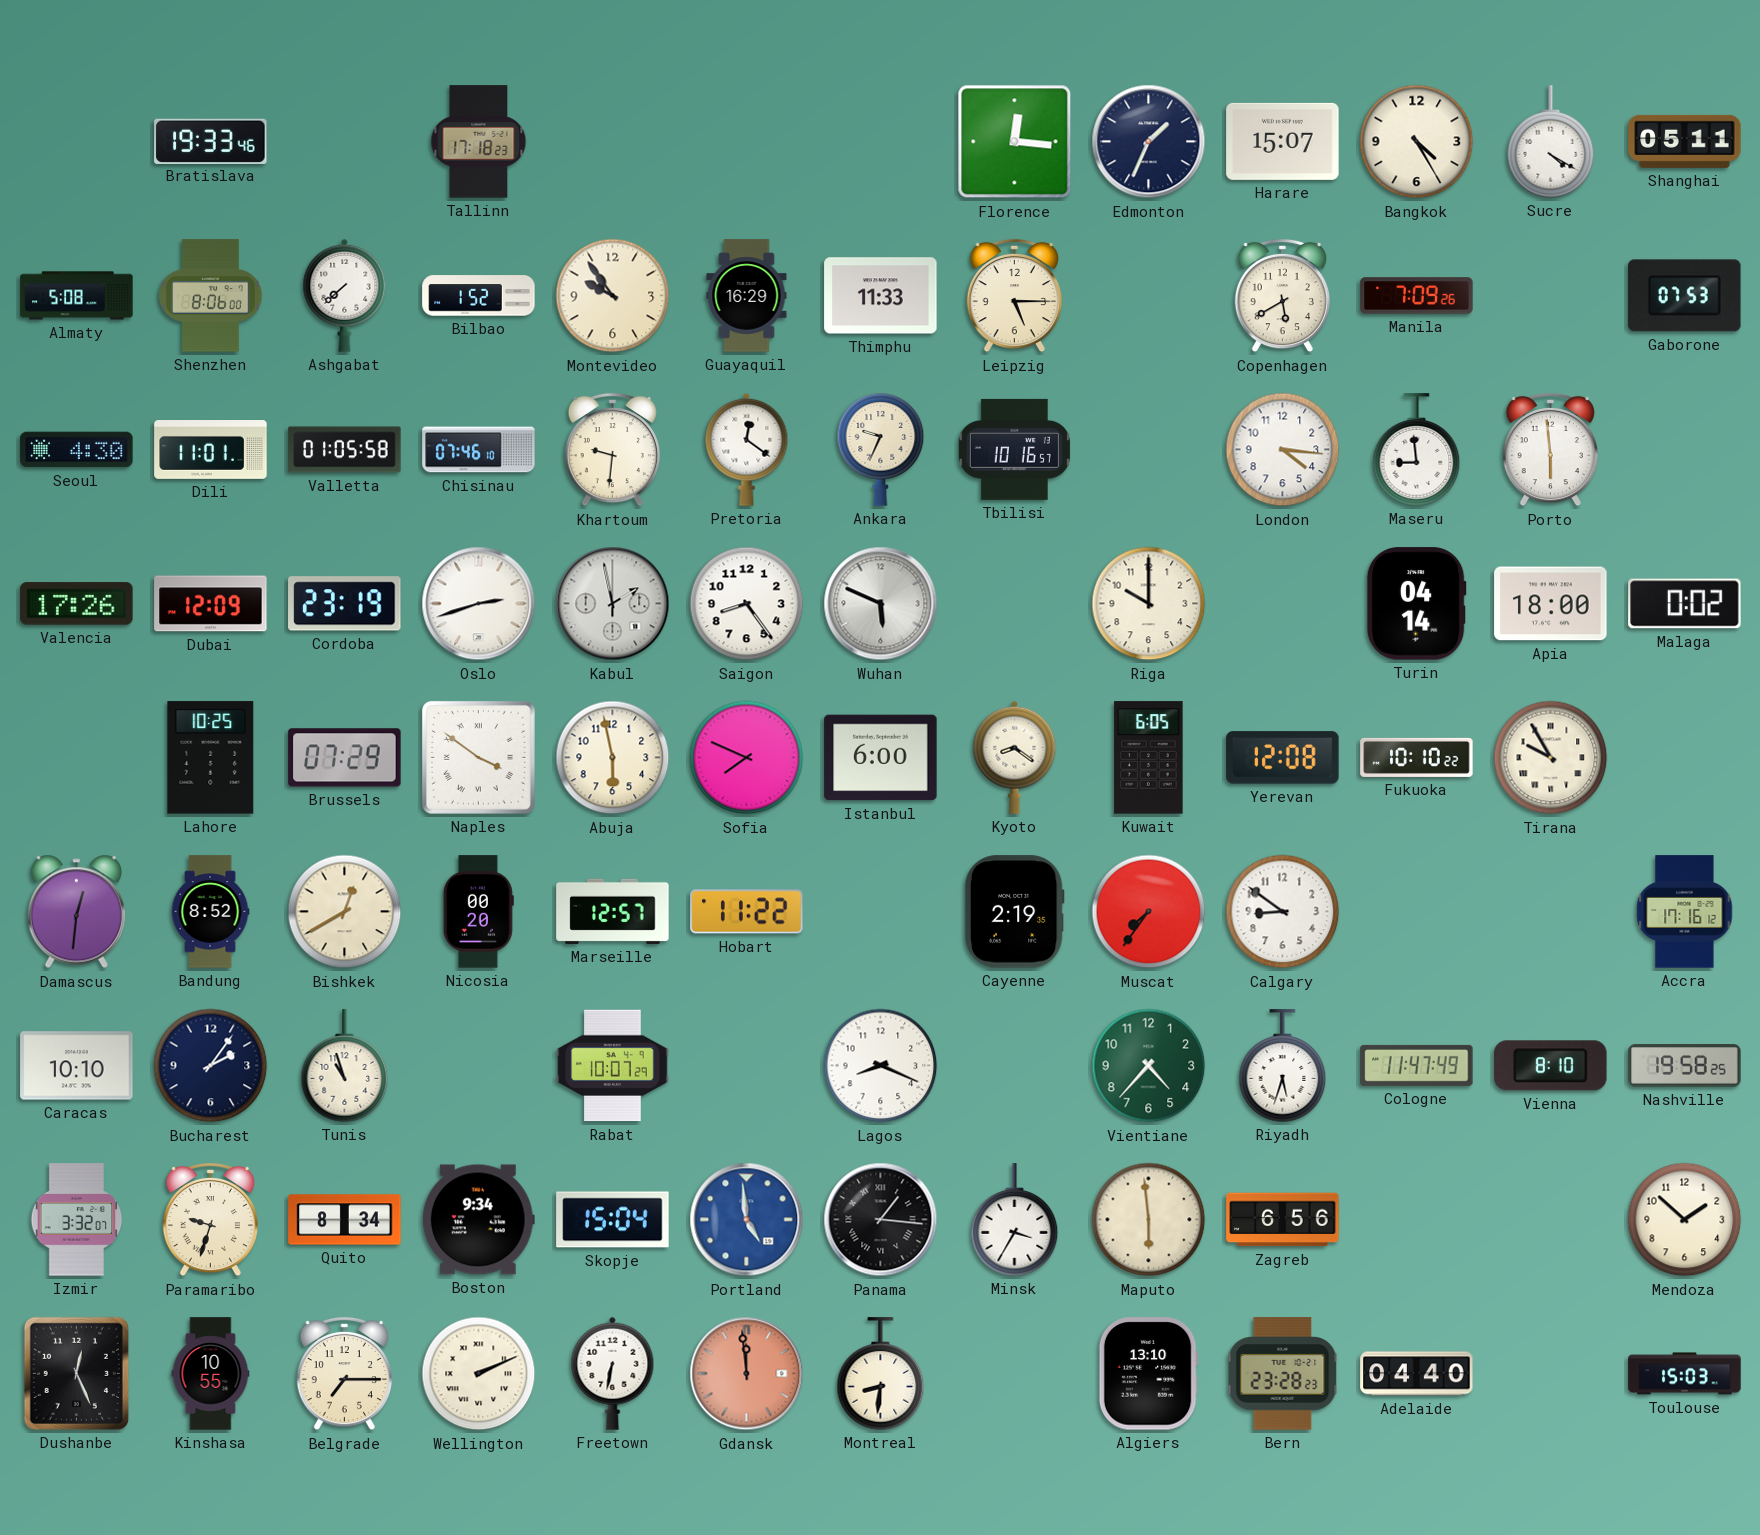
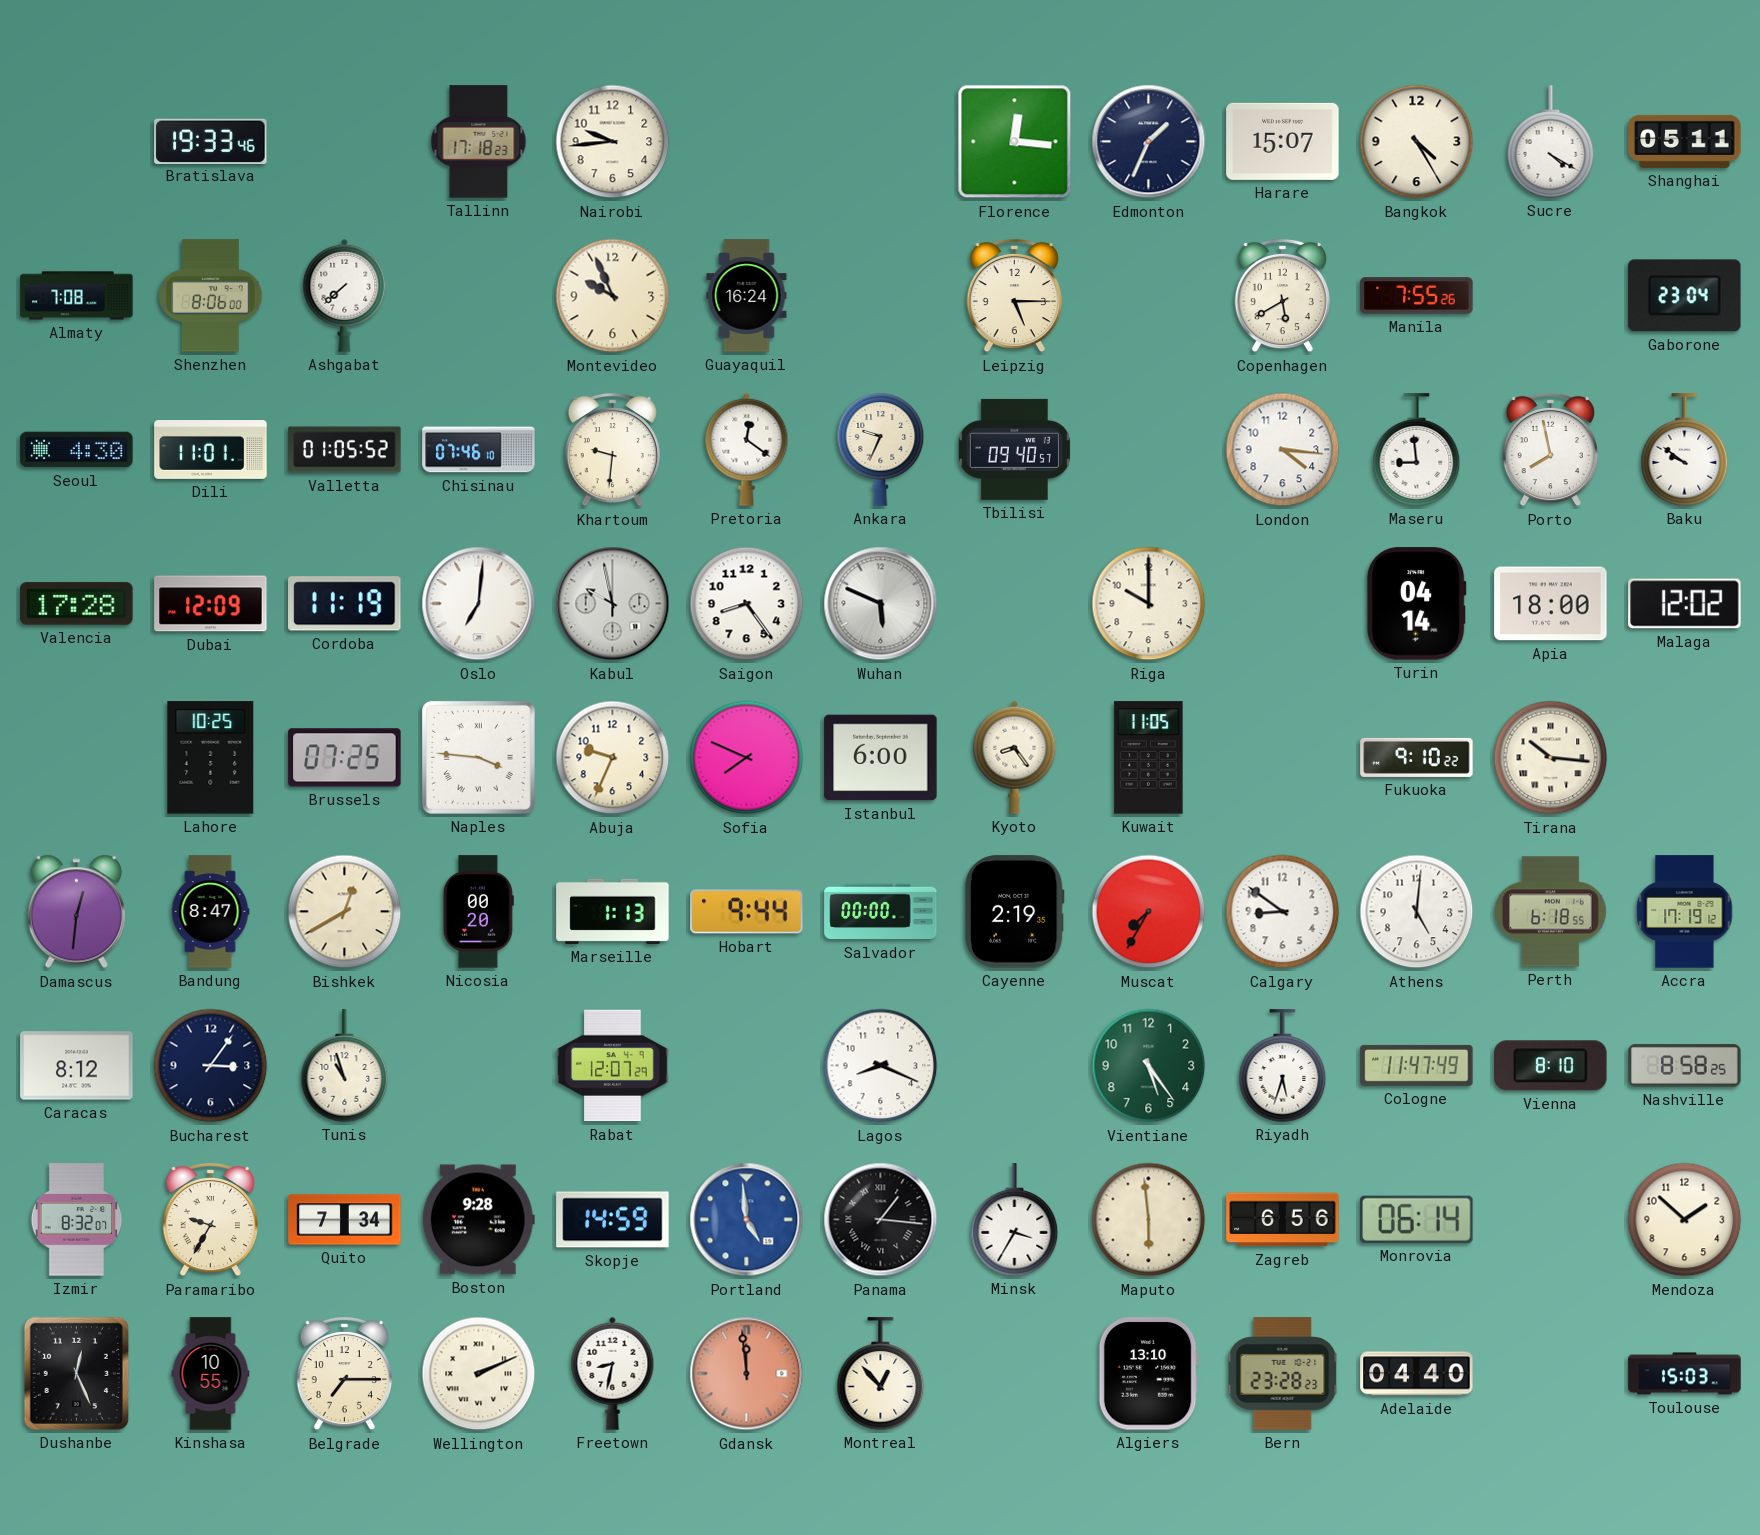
Nairobi: none -> 9:44
Almaty: 5:08 -> 7:08
Bilbao: 1:52 -> none
Montevideo: 9:54 -> 9:56
Guayaquil: 16:29 -> 16:24
Thimphu: 11:33 -> none
Manila: 7:09 -> 7:55
Gaborone: 07:53 -> 23:04
Valletta: 01:05:58 -> 01:05:52
Tbilisi: 10:16 -> 09:40
Porto: 5:59 -> 7:58
Baku: none -> 9:51
Valencia: 17:26 -> 17:28
Cordoba: 23:19 -> 11:19
Oslo: 2:42 -> 7:01
Kabul: 1:58 -> 9:58
Malaga: 0:02 -> 12:02
Brussels: 07:29 -> 07:25
Naples: 3:51 -> 3:46
Abuja: 5:58 -> 9:34
Kyoto: 8:21 -> 8:24
Kuwait: 6:05 -> 11:05
Yerevan: 12:08 -> none
Fukuoka: 10:10 -> 9:10
Tirana: 9:55 -> 10:16
Bandung: 8:52 -> 8:47
Marseille: 12:57 -> 1:13
Hobart: 11:22 -> 9:44
Salvador: none -> 00:00
Muscat: 7:36 -> 7:35
Athens: none -> 5:01
Perth: none -> 6:18
Accra: 17:16 -> 17:19
Caracas: 10:10 -> 8:12
Bucharest: 2:06 -> 3:06
Rabat: 10:07 -> 12:07
Vientiane: 4:37 -> 5:24
Nashville: 19:58 -> 8:58
Izmir: 3:32 -> 8:32
Paramaribo: 9:33 -> 9:35
Quito: 8:34 -> 7:34
Boston: 9:34 -> 9:28
Skopje: 15:04 -> 14:59
Monrovia: none -> 06:14
Freetown: 6:32 -> 8:32
Montreal: 8:31 -> 12:53
